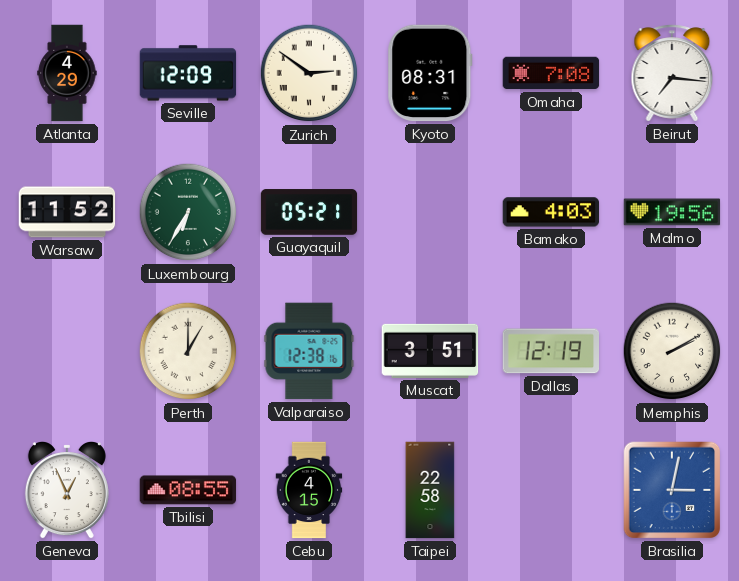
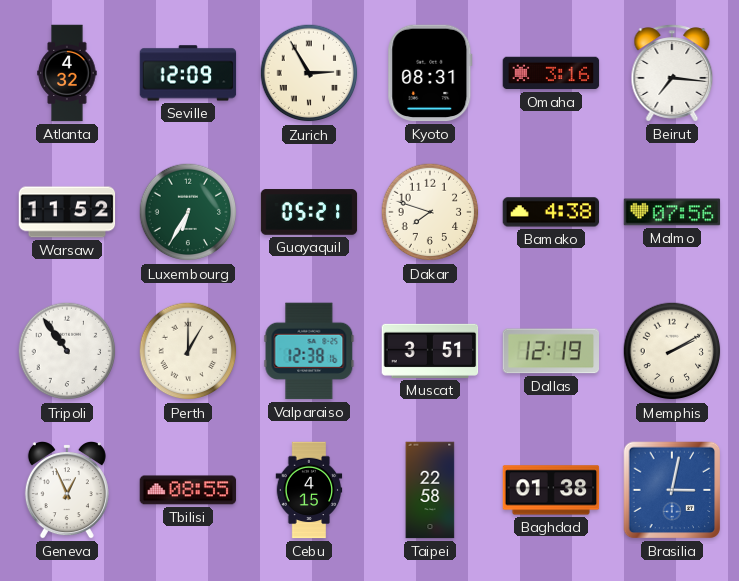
Atlanta: 4:29 -> 4:32
Zurich: 2:51 -> 2:55
Omaha: 7:08 -> 3:16
Dakar: none -> 7:48
Bamako: 4:03 -> 4:38
Malmo: 19:56 -> 07:56
Tripoli: none -> 10:54
Baghdad: none -> 01:38
